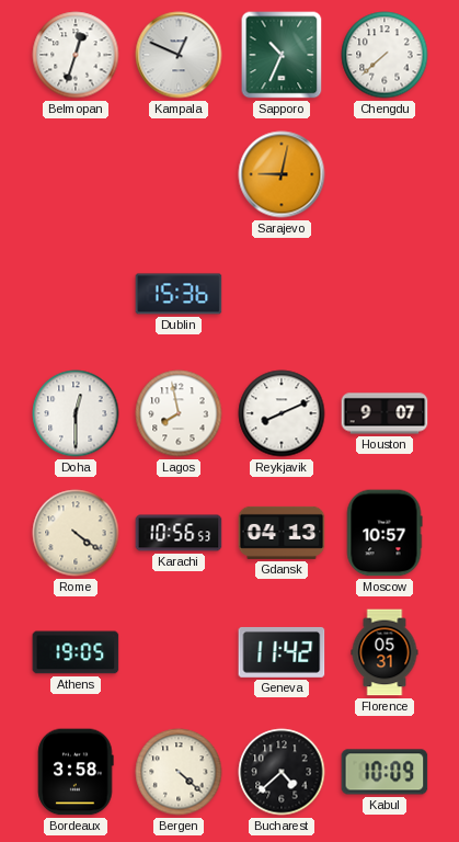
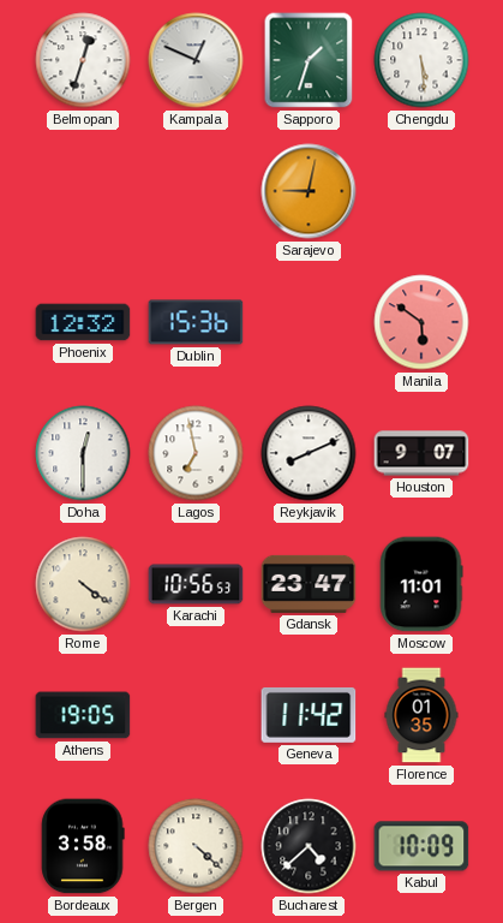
Sapporo: 10:34 -> 1:33
Chengdu: 7:38 -> 5:29
Phoenix: none -> 12:32
Manila: none -> 5:51
Lagos: 7:58 -> 6:58
Gdansk: 04:13 -> 23:47
Moscow: 10:57 -> 11:01
Florence: 05:31 -> 01:35
